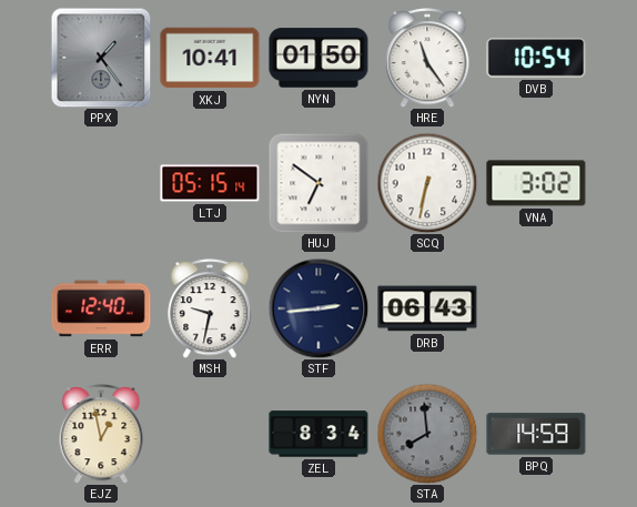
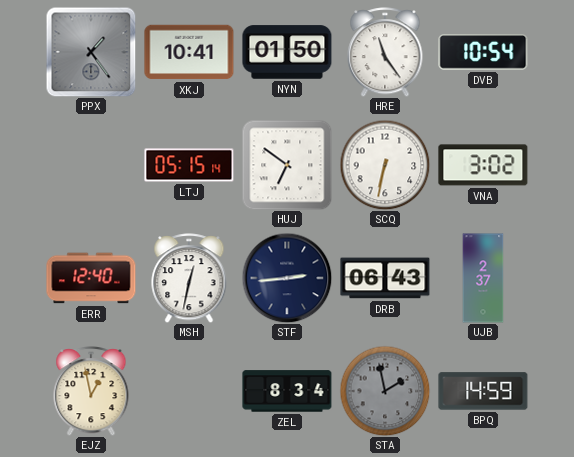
MSH: 9:32 -> 12:32
UJB: none -> 2:37
STA: 7:59 -> 1:58
